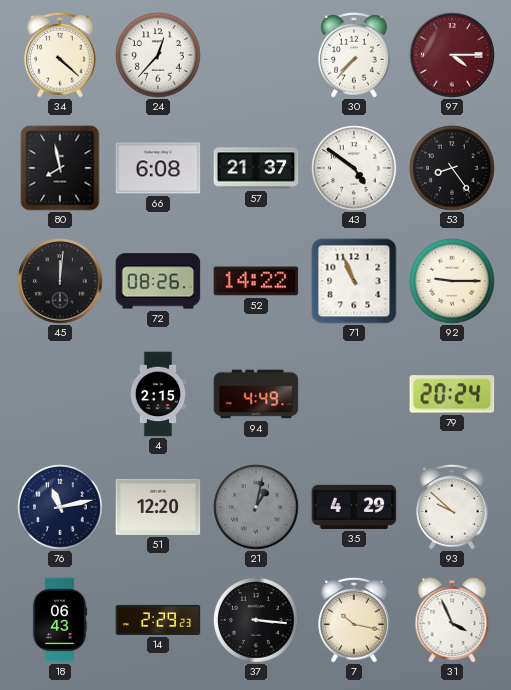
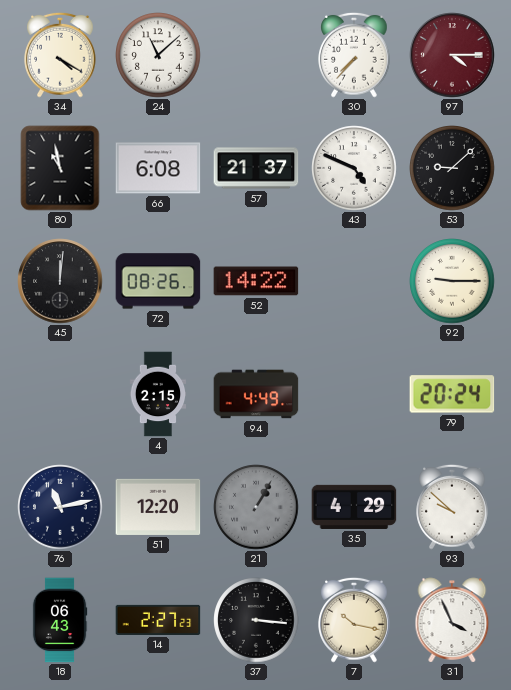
34: 4:22 -> 4:20
24: 12:37 -> 11:08
80: 7:58 -> 10:58
43: 4:51 -> 4:49
53: 8:24 -> 9:08
71: 10:56 -> none
21: 1:02 -> 1:05
14: 2:29 -> 2:27
